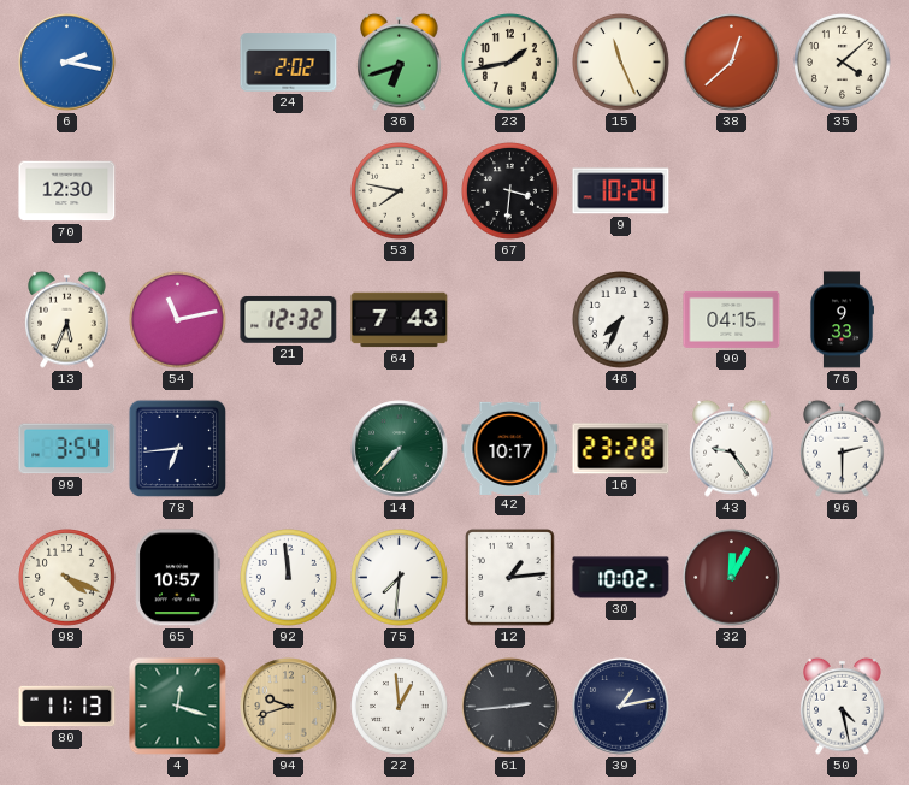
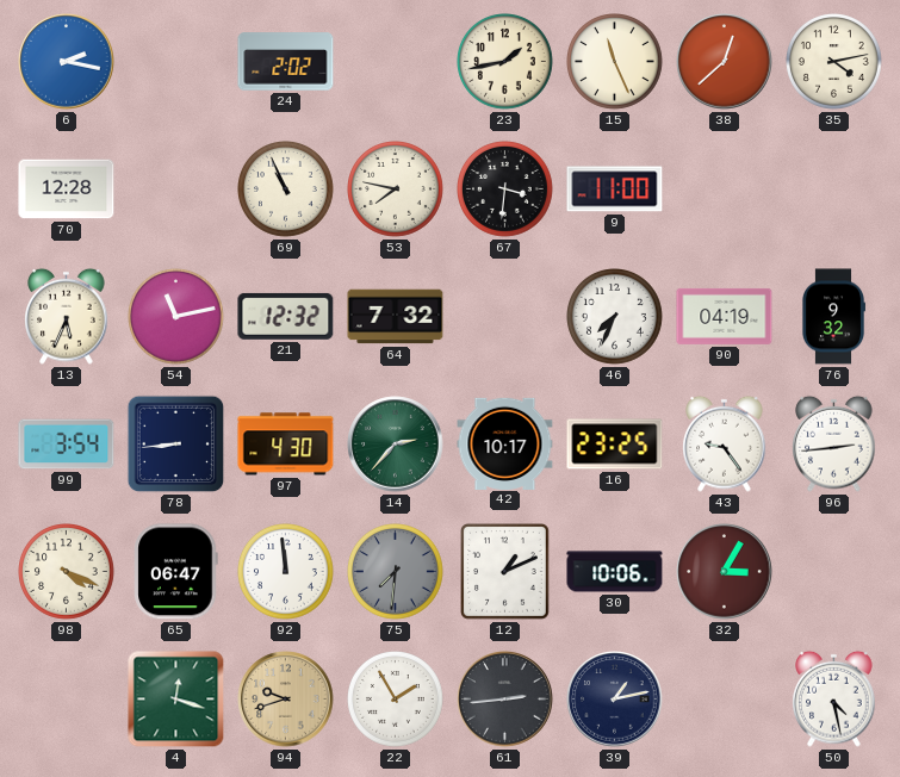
36: 6:42 -> none
35: 4:08 -> 4:13
70: 12:30 -> 12:28
69: none -> 10:56
9: 10:24 -> 11:00
64: 7:43 -> 7:32
90: 04:15 -> 04:19
76: 9:33 -> 9:32
78: 6:44 -> 8:44
97: none -> 4:30
14: 7:37 -> 2:37
16: 23:28 -> 23:25
96: 2:30 -> 2:44
65: 10:57 -> 06:47
75 dial: white -> grey
12: 1:14 -> 1:11
30: 10:02 -> 10:06
32: 12:05 -> 3:05
80: 11:13 -> none
22: 12:59 -> 1:55
